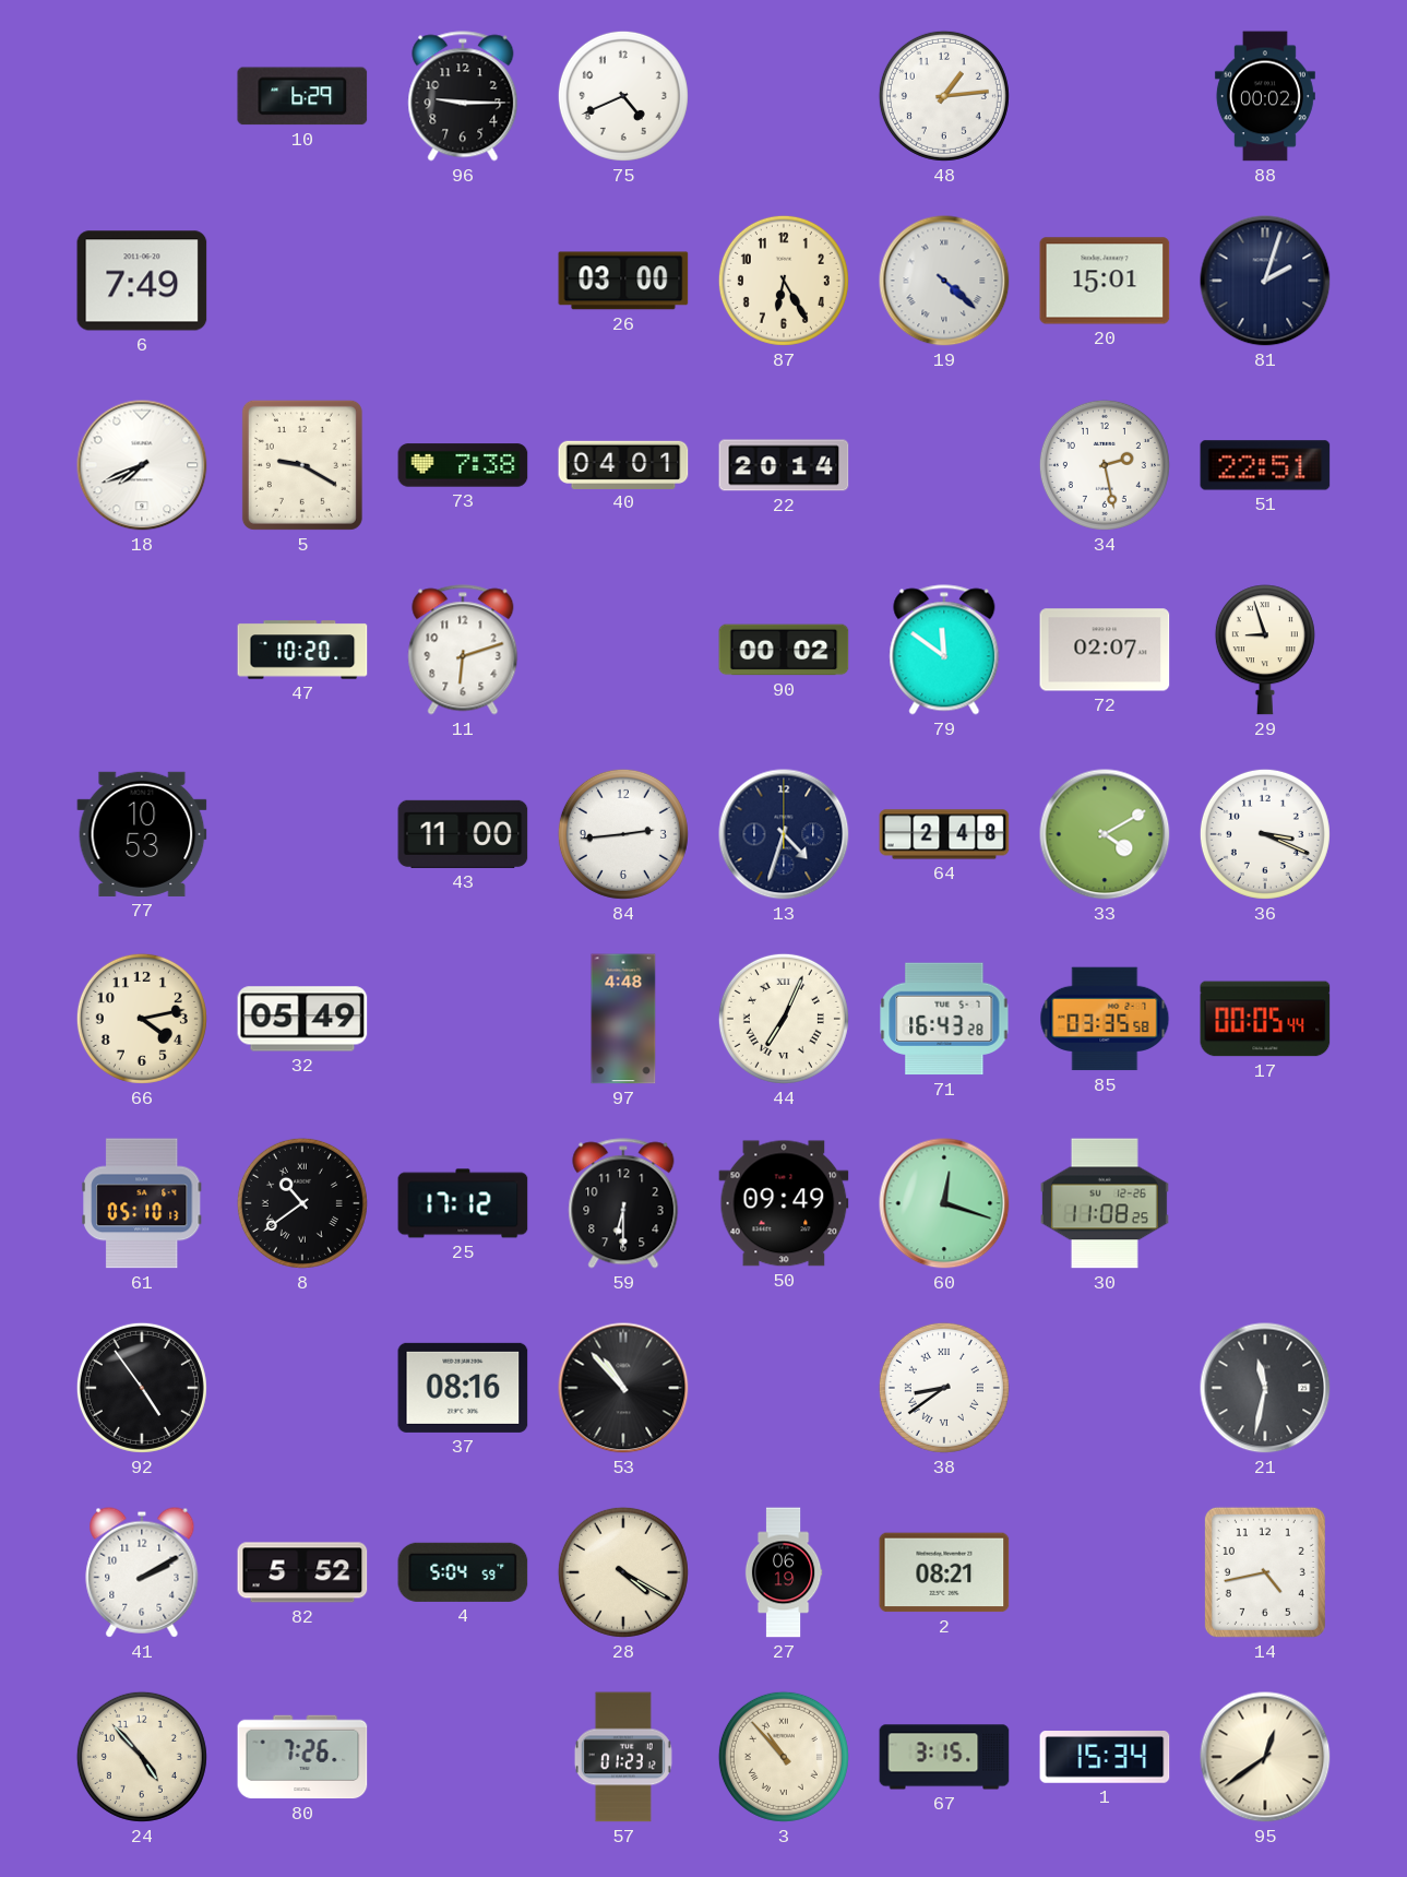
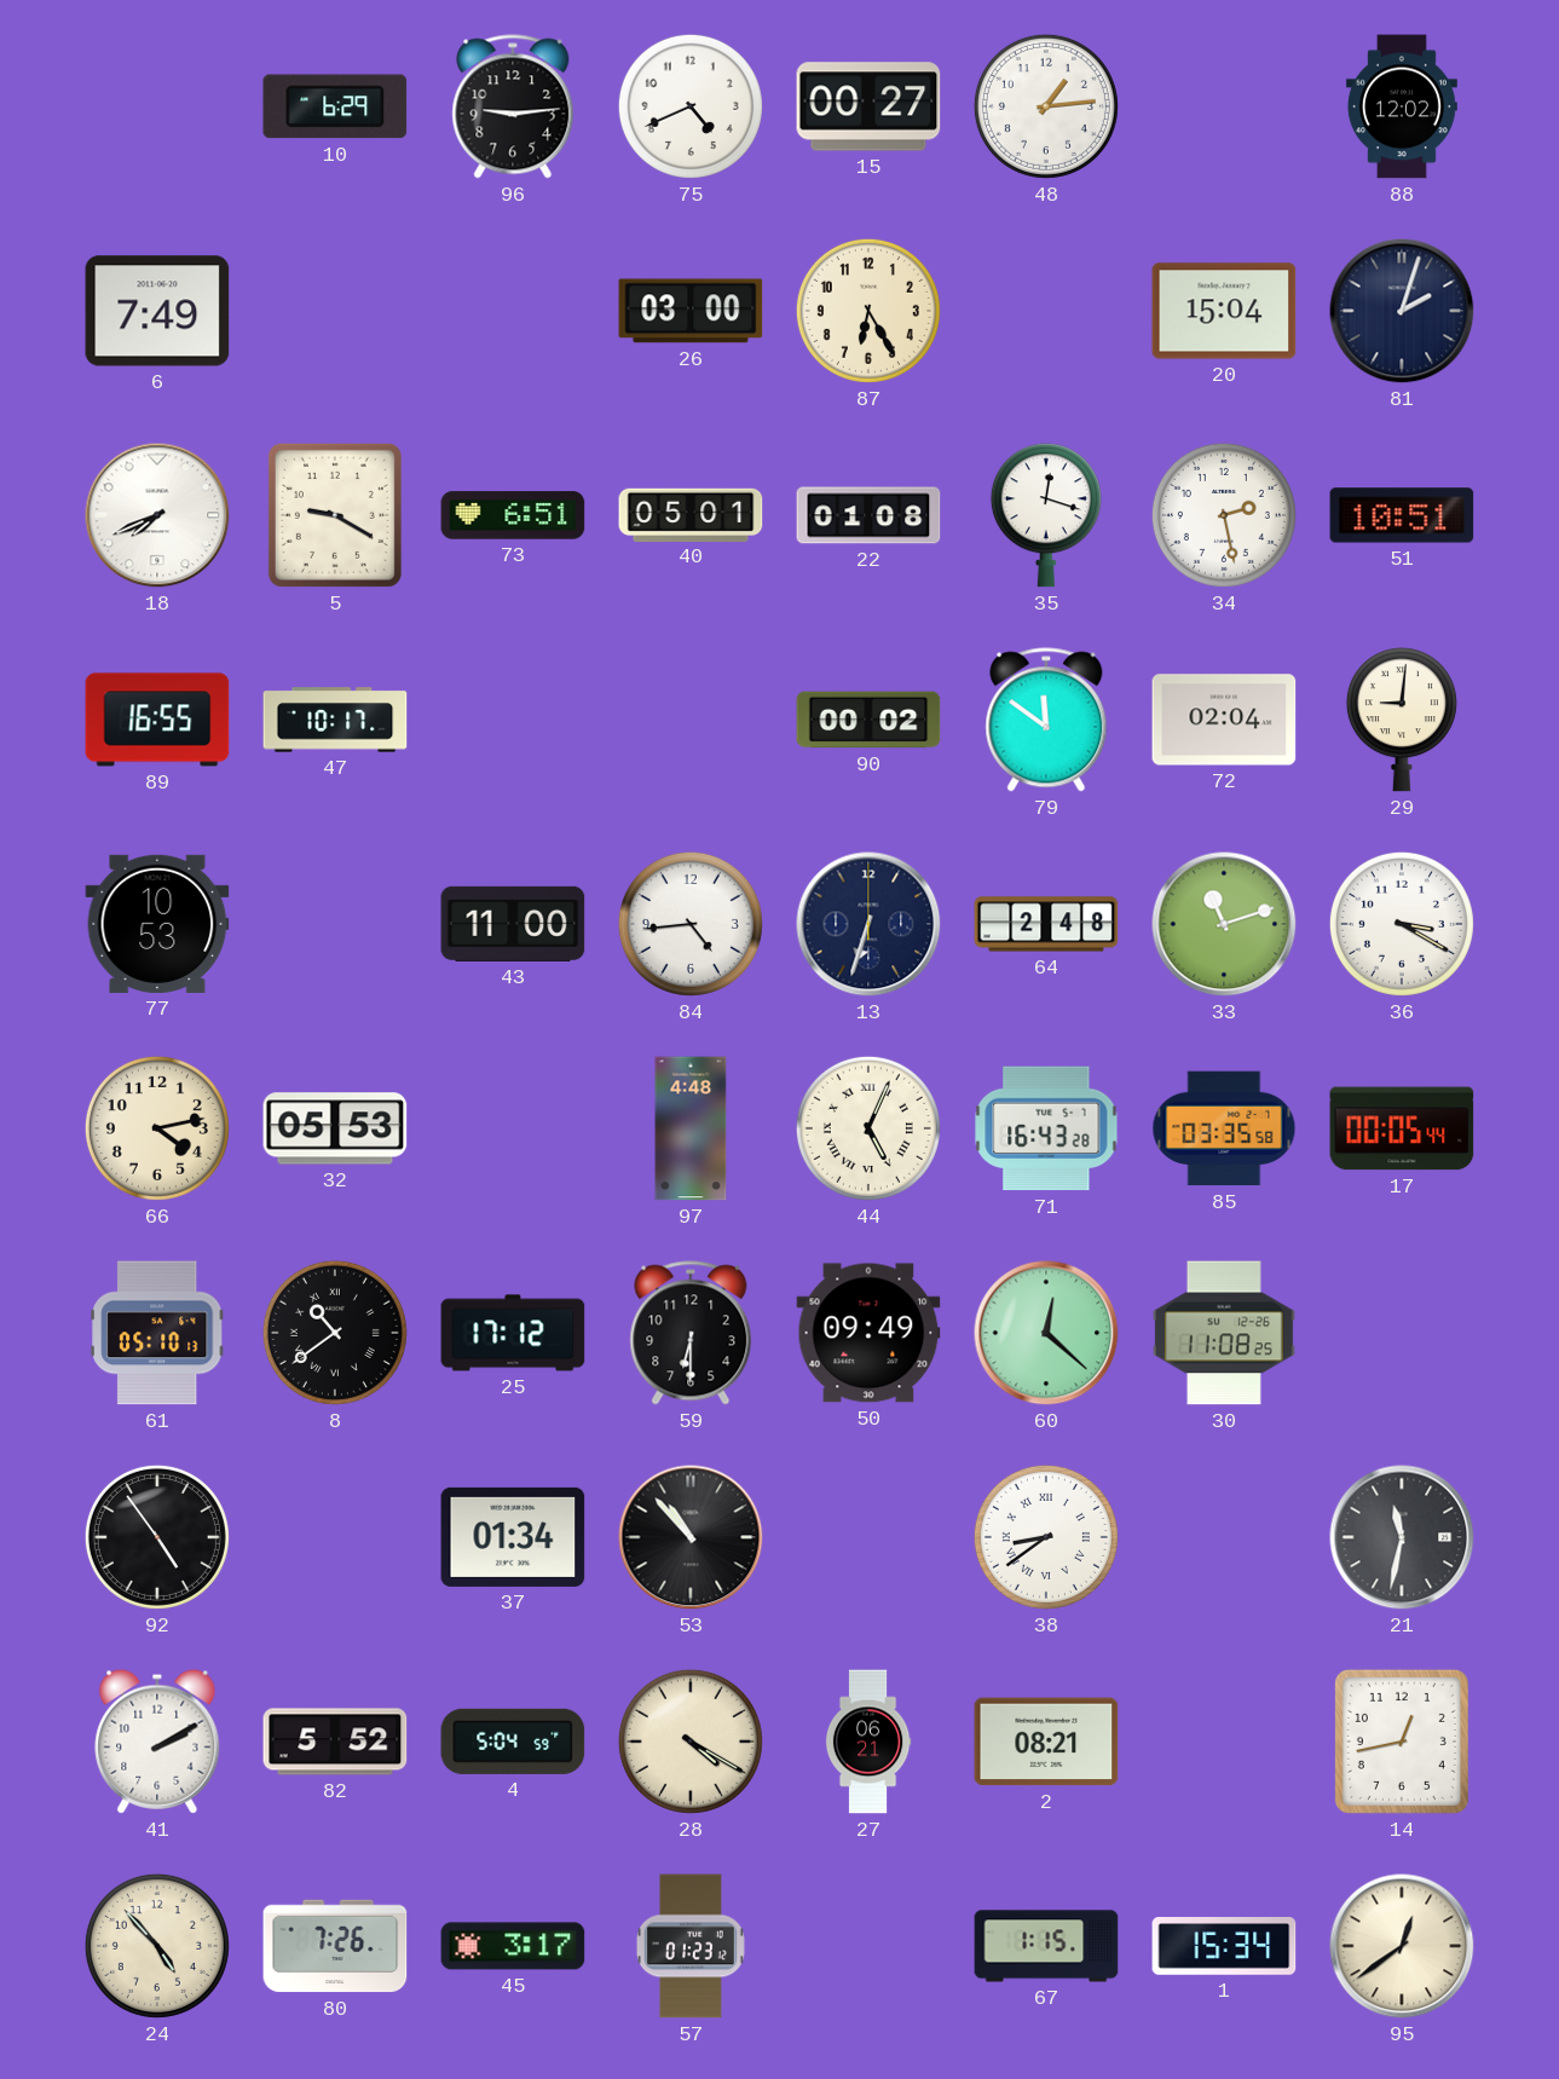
96: 9:15 -> 9:14
15: none -> 00:27
88: 00:02 -> 12:02
19: 4:22 -> none
20: 15:01 -> 15:04
73: 7:38 -> 6:51
40: 04:01 -> 05:01
22: 20:14 -> 01:08
35: none -> 12:18
51: 22:51 -> 10:51
89: none -> 16:55
47: 10:20 -> 10:17
11: 6:12 -> none
72: 02:07 -> 02:04
29: 8:57 -> 9:01
84: 2:44 -> 4:44
13: 4:33 -> 6:33
33: 4:10 -> 11:12
36: 3:19 -> 3:20
32: 05:49 -> 05:53
44: 7:04 -> 5:04
60: 12:18 -> 12:22
37: 08:16 -> 01:34
27: 06:19 -> 06:21
14: 4:43 -> 12:43
45: none -> 3:17
3: 10:53 -> none
67: 3:15 -> 1:15
